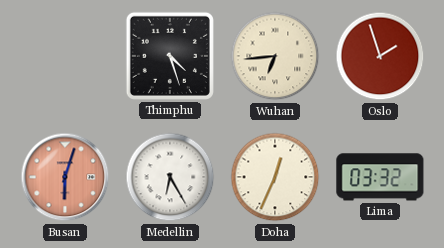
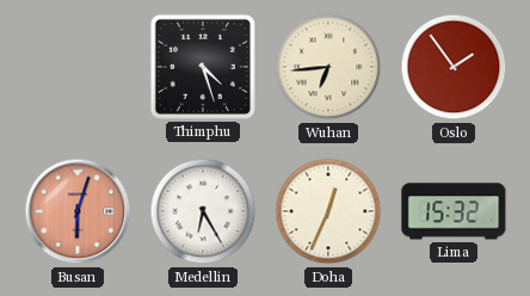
Oslo: 1:57 -> 1:54
Lima: 03:32 -> 15:32
